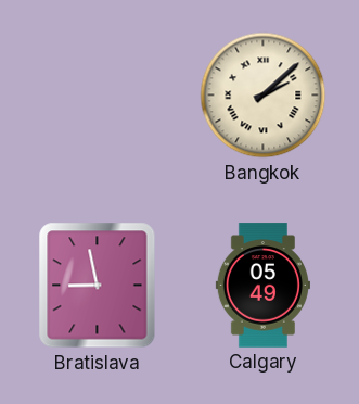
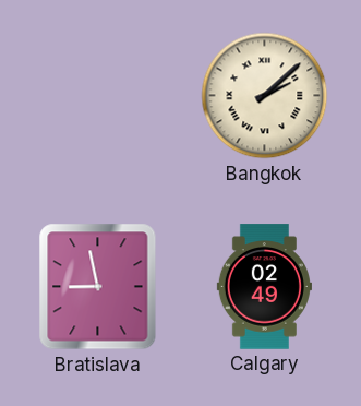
Calgary: 05:49 -> 02:49
